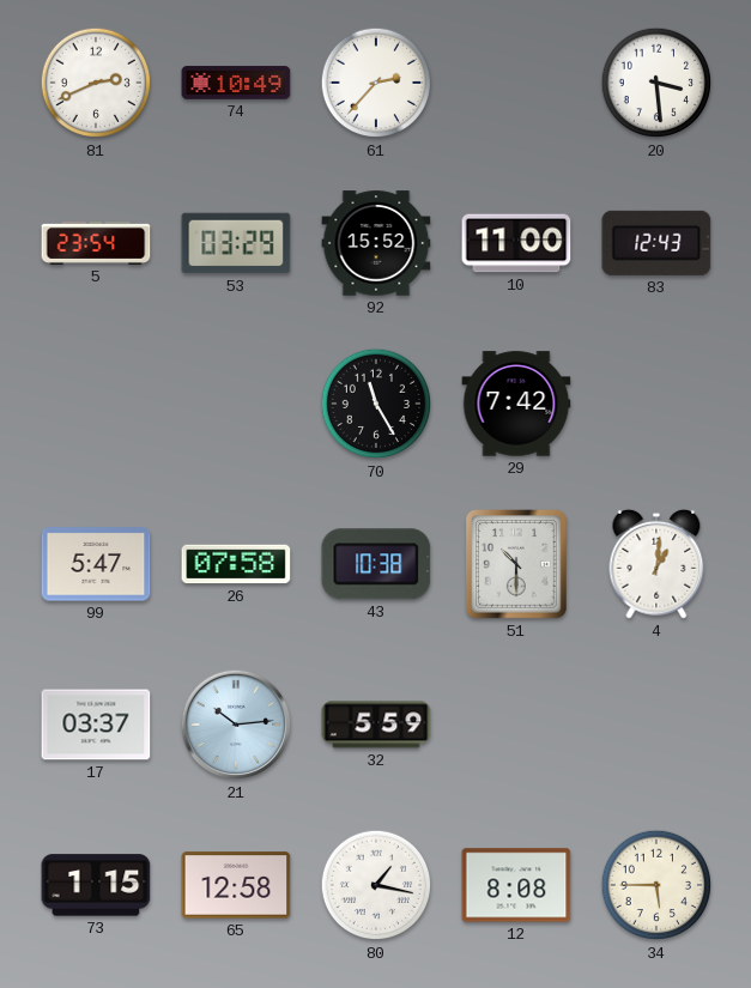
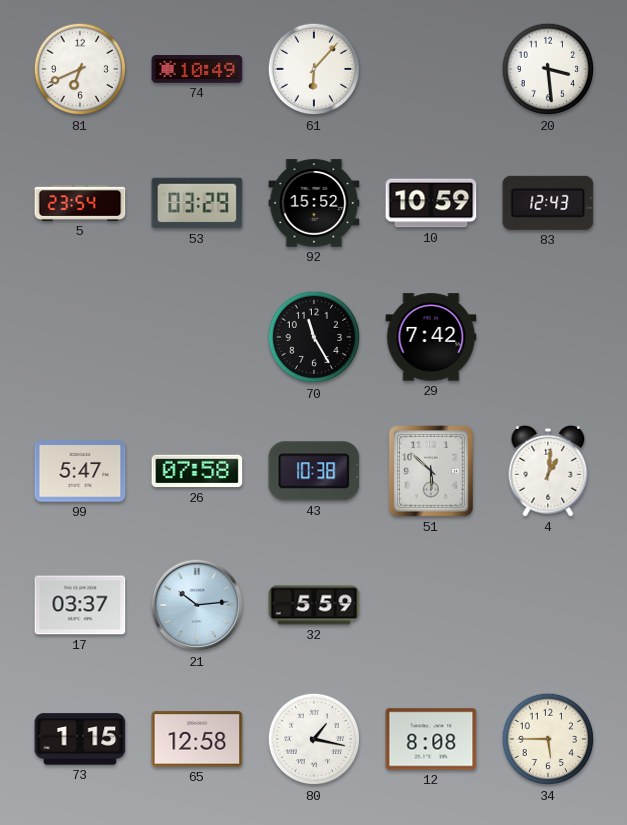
81: 2:41 -> 6:41
61: 2:37 -> 6:07
10: 11:00 -> 10:59
51: 10:30 -> 5:52
